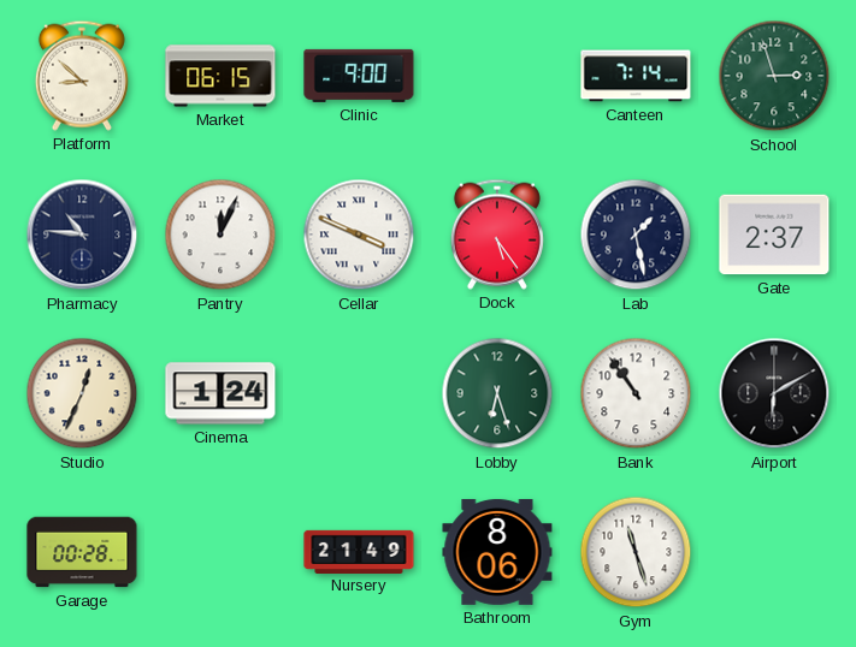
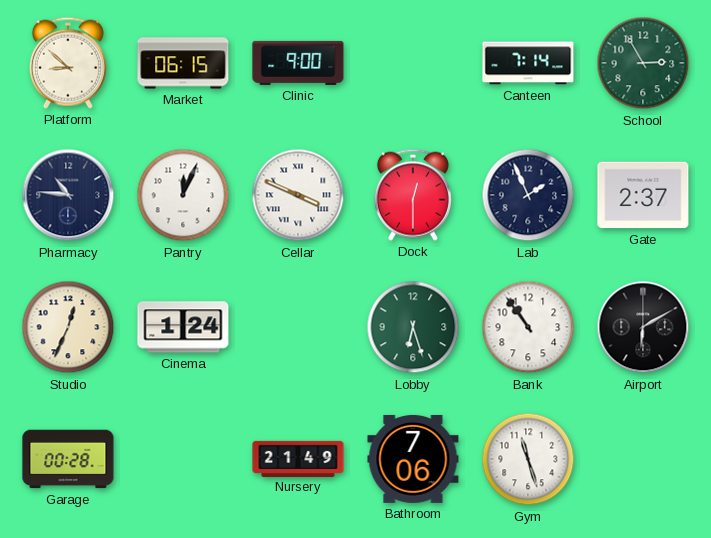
School: 2:57 -> 2:55
Dock: 5:24 -> 12:30
Lab: 1:28 -> 1:56
Bathroom: 8:06 -> 7:06
